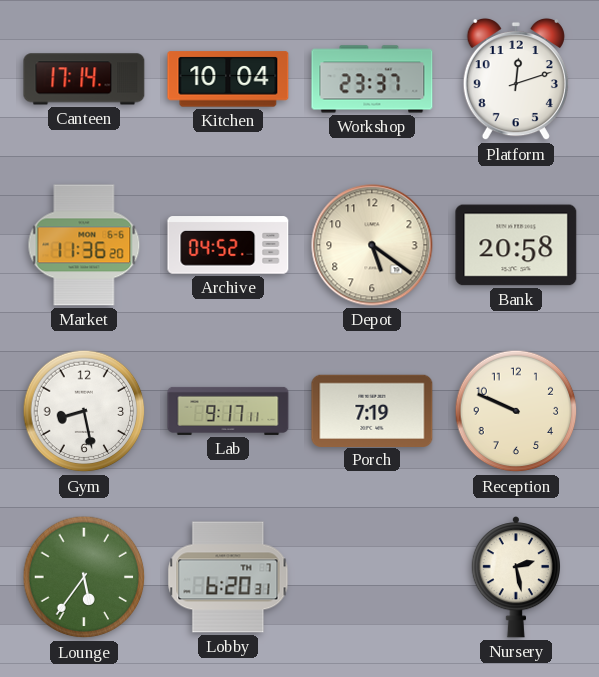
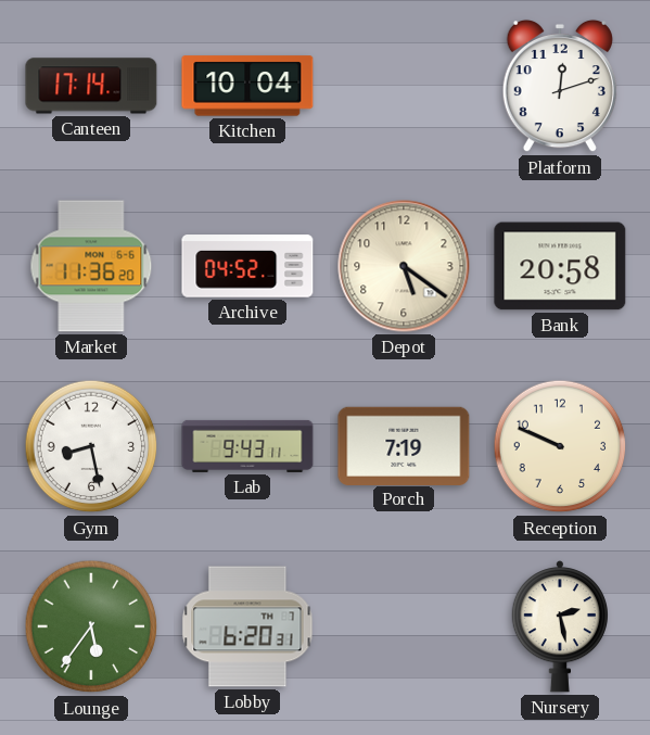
Workshop: 23:37 -> none
Lab: 9:17 -> 9:43
